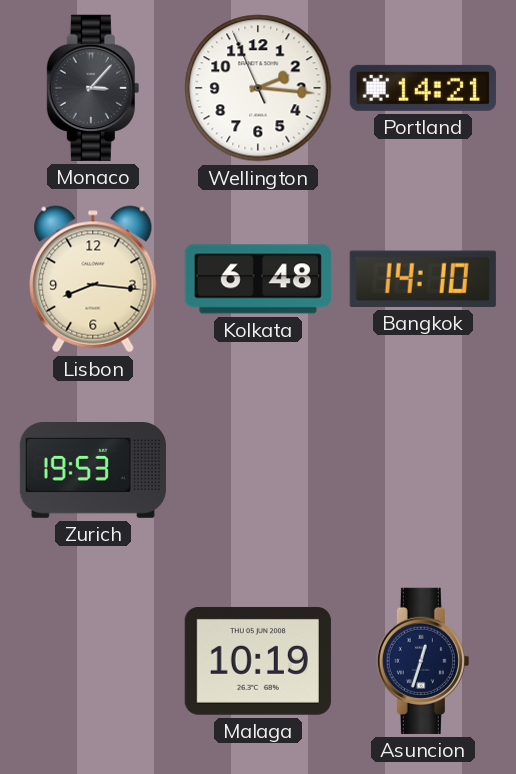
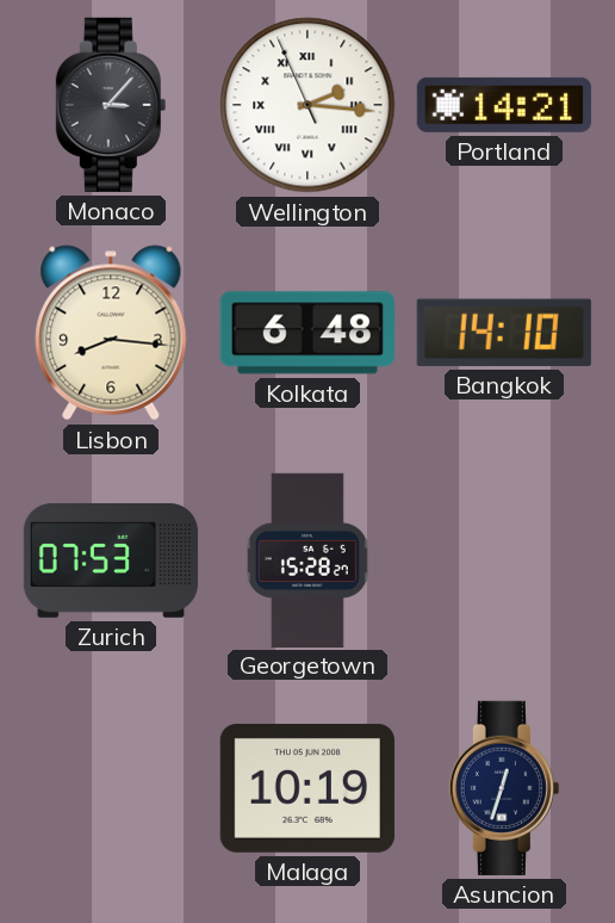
Wellington numerals: Arabic -> Roman
Zurich: 19:53 -> 07:53
Georgetown: none -> 15:28
